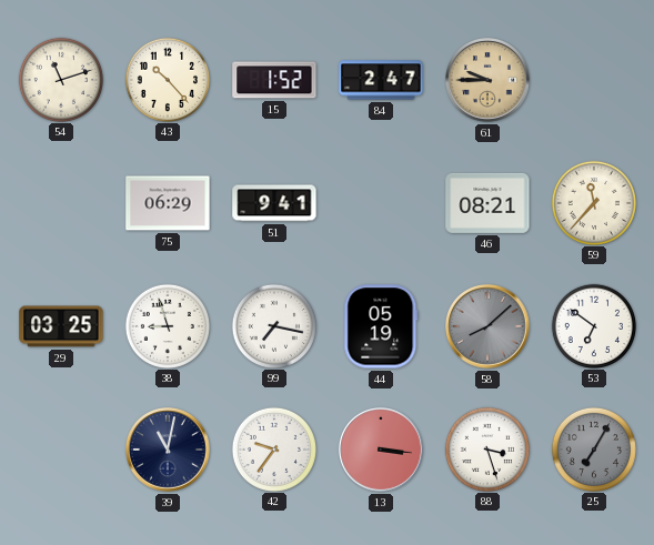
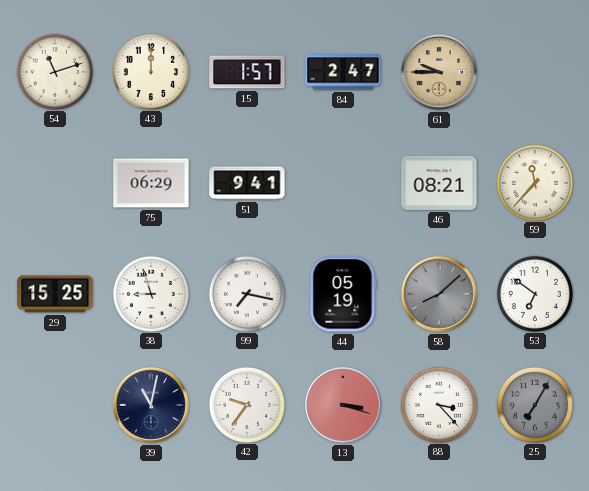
43: 10:23 -> 12:00
15: 1:52 -> 1:57
29: 03:25 -> 15:25
13: 3:16 -> 3:18
88: 3:27 -> 3:23
